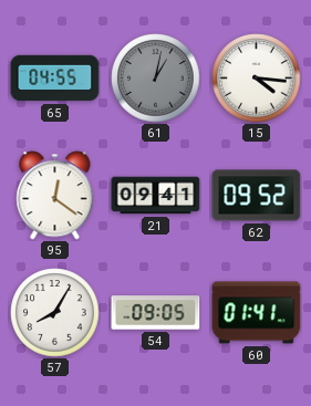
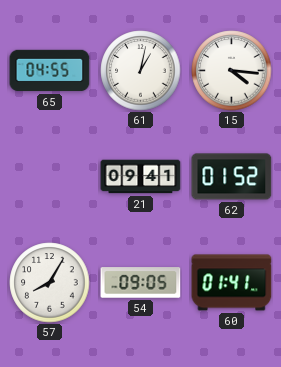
61 dial: grey -> white
95: 12:21 -> none
62: 09:52 -> 01:52
